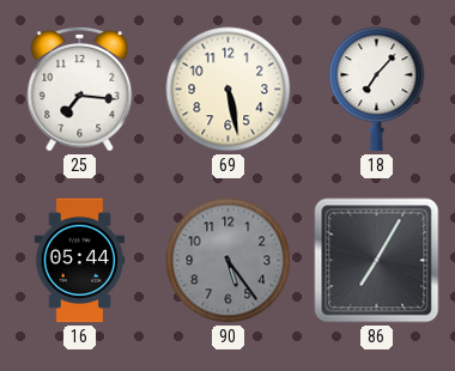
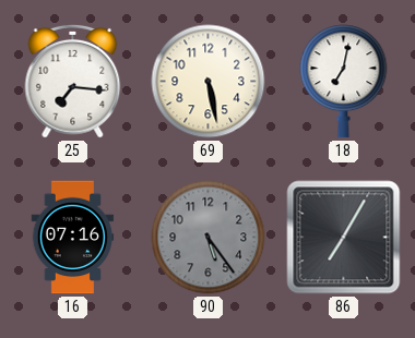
18: 7:07 -> 7:02
16: 05:44 -> 07:16
